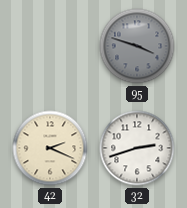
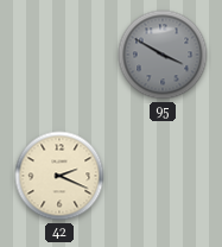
95: 3:48 -> 3:50
32: 2:42 -> none
